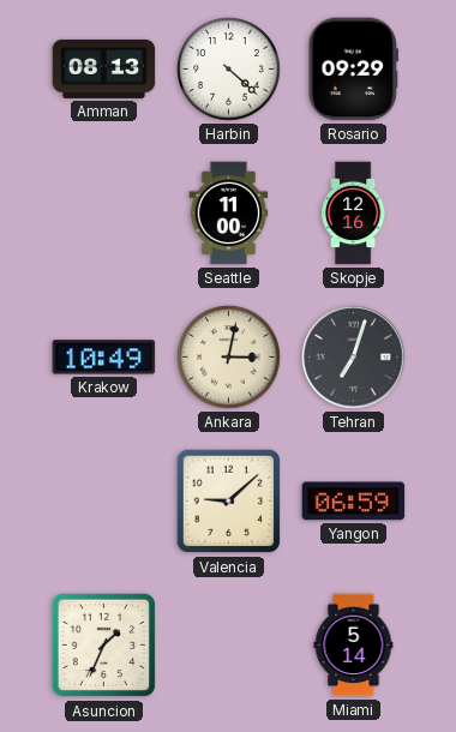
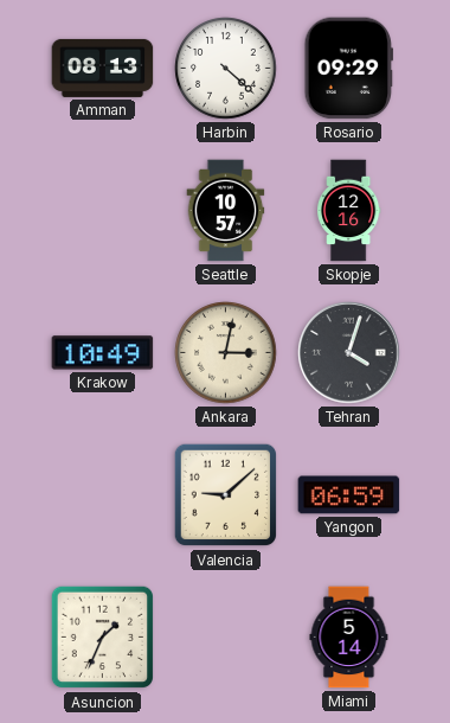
Seattle: 11:00 -> 10:57
Tehran: 7:03 -> 4:03
